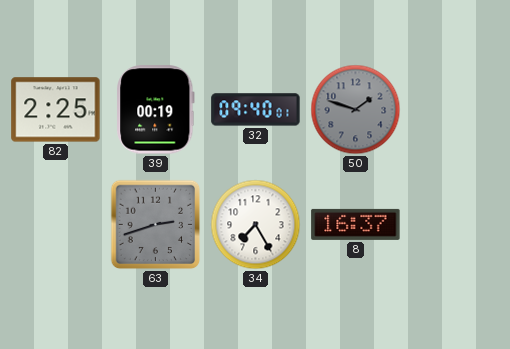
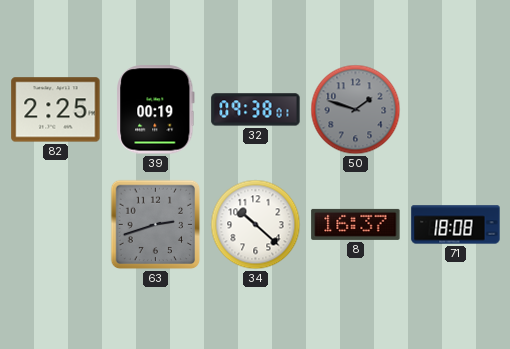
32: 09:40 -> 09:38
34: 7:25 -> 10:22
71: none -> 18:08
